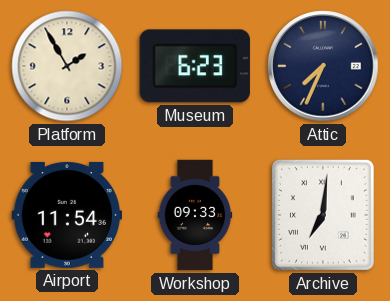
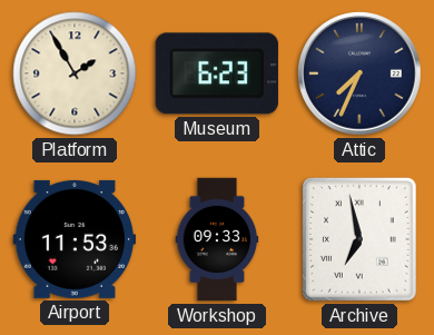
Airport: 11:54 -> 11:53
Archive: 7:01 -> 6:58
